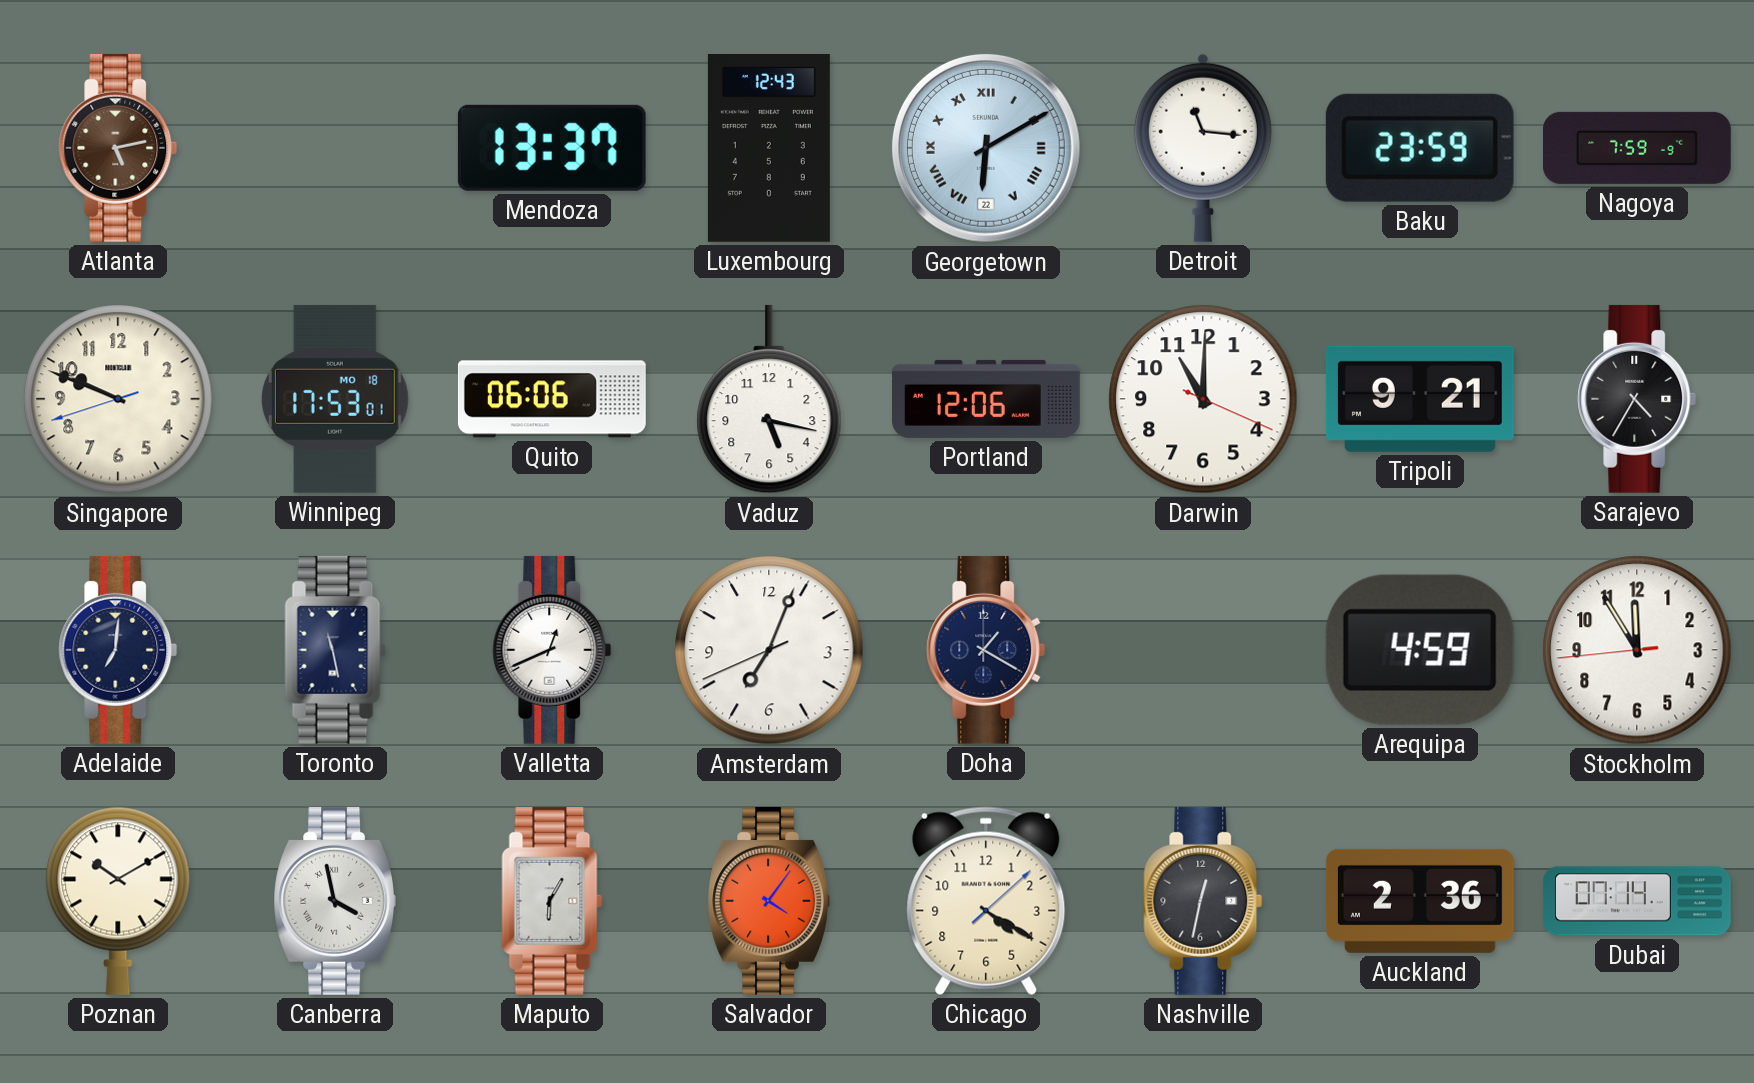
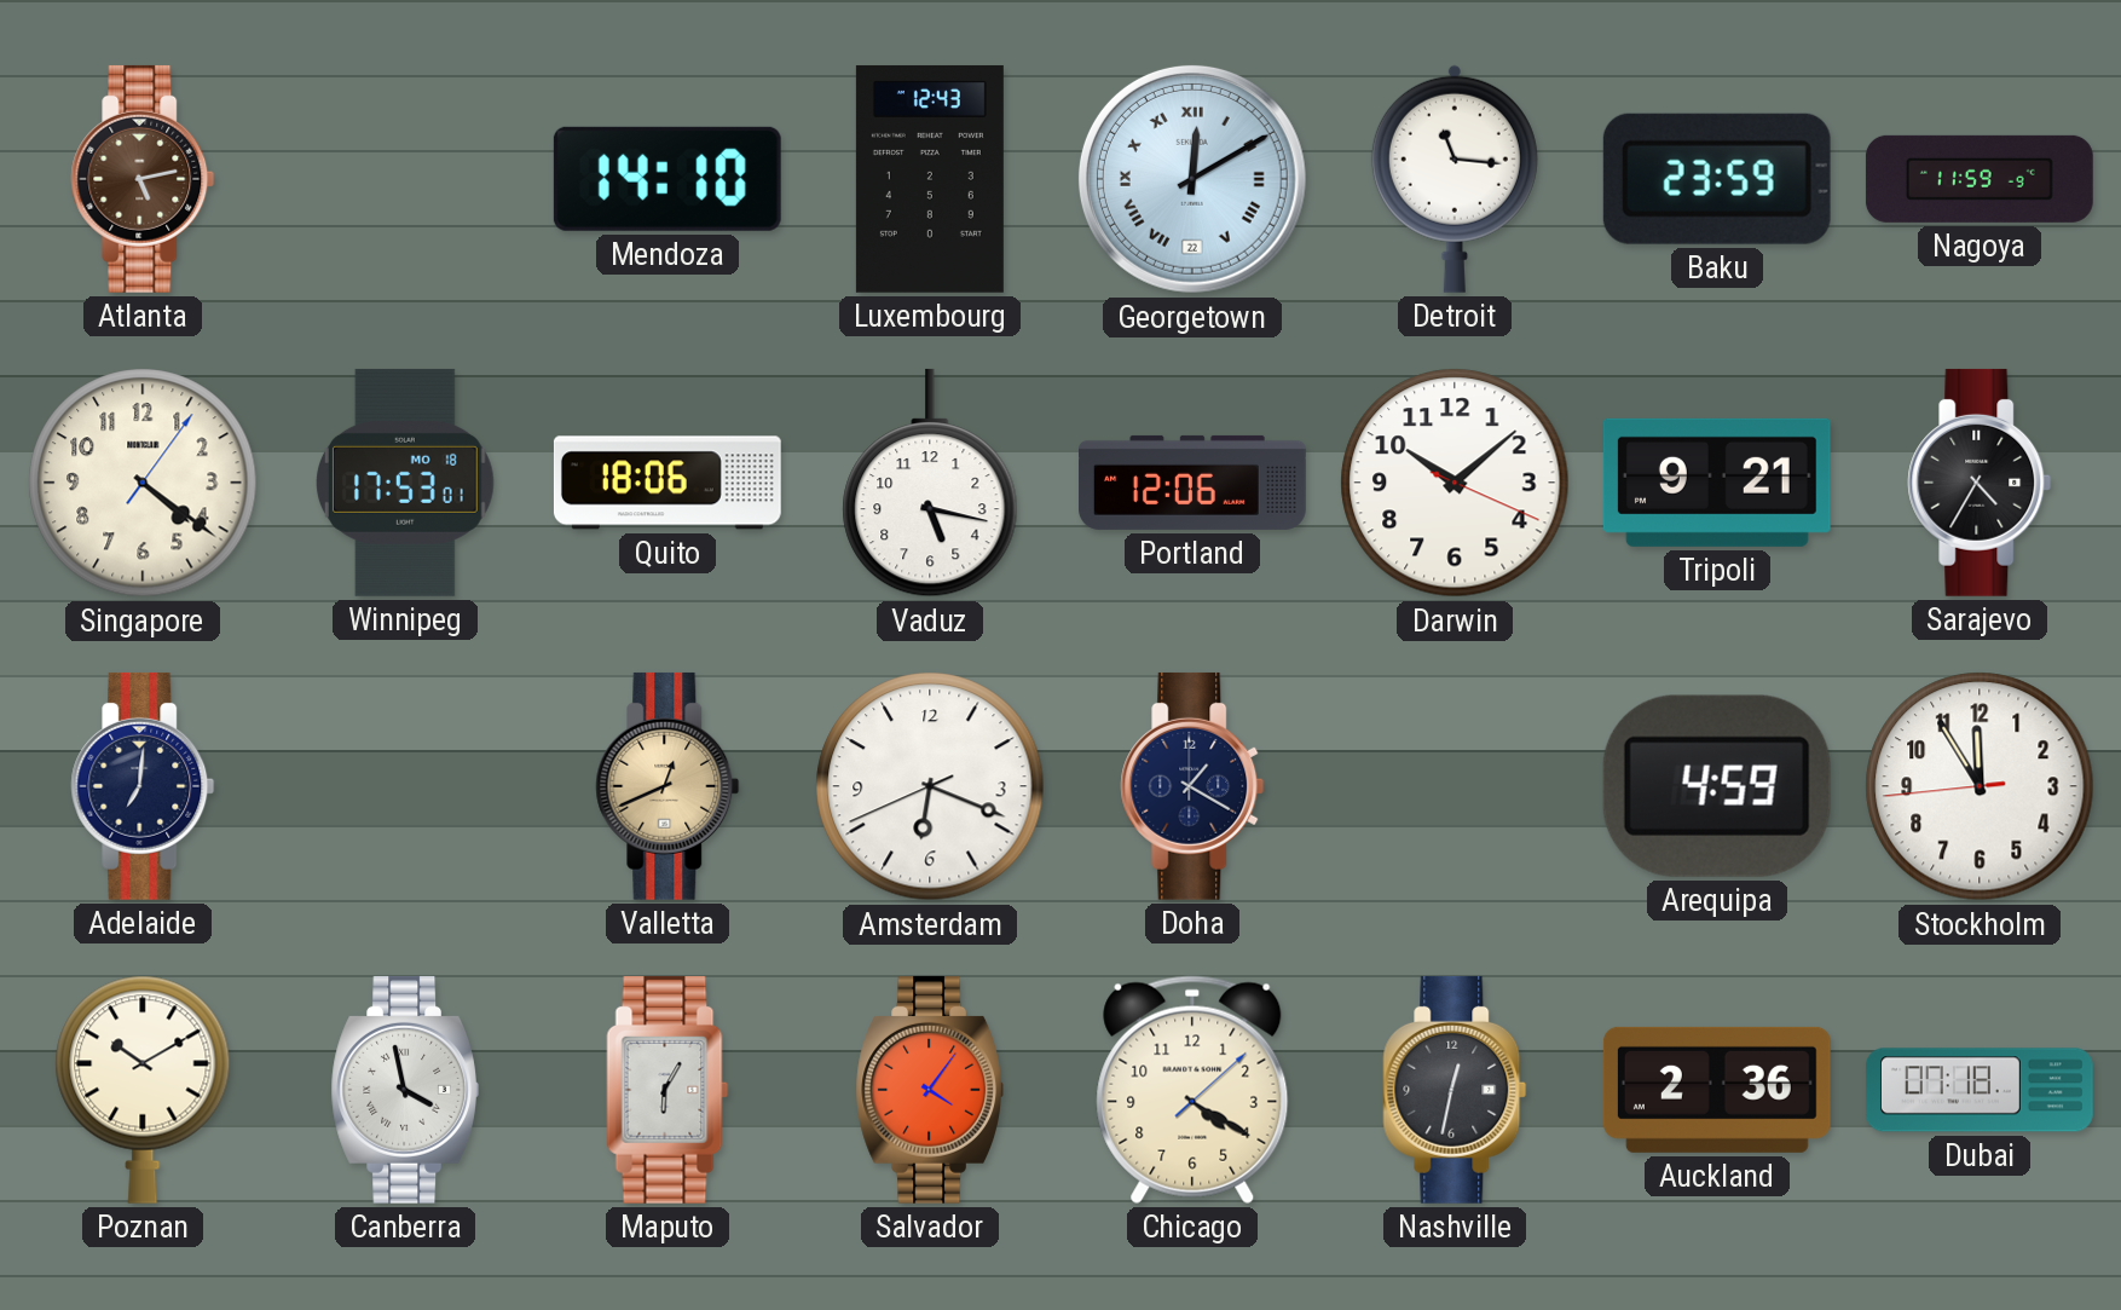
Mendoza: 13:37 -> 14:10
Georgetown: 6:10 -> 12:10
Nagoya: 7:59 -> 11:59
Singapore: 9:48 -> 4:21
Quito: 06:06 -> 18:06
Darwin: 11:00 -> 10:08
Toronto: 11:28 -> none
Valletta dial: white -> champagne
Amsterdam: 7:03 -> 6:18
Dubai: 07:14 -> 07:18
